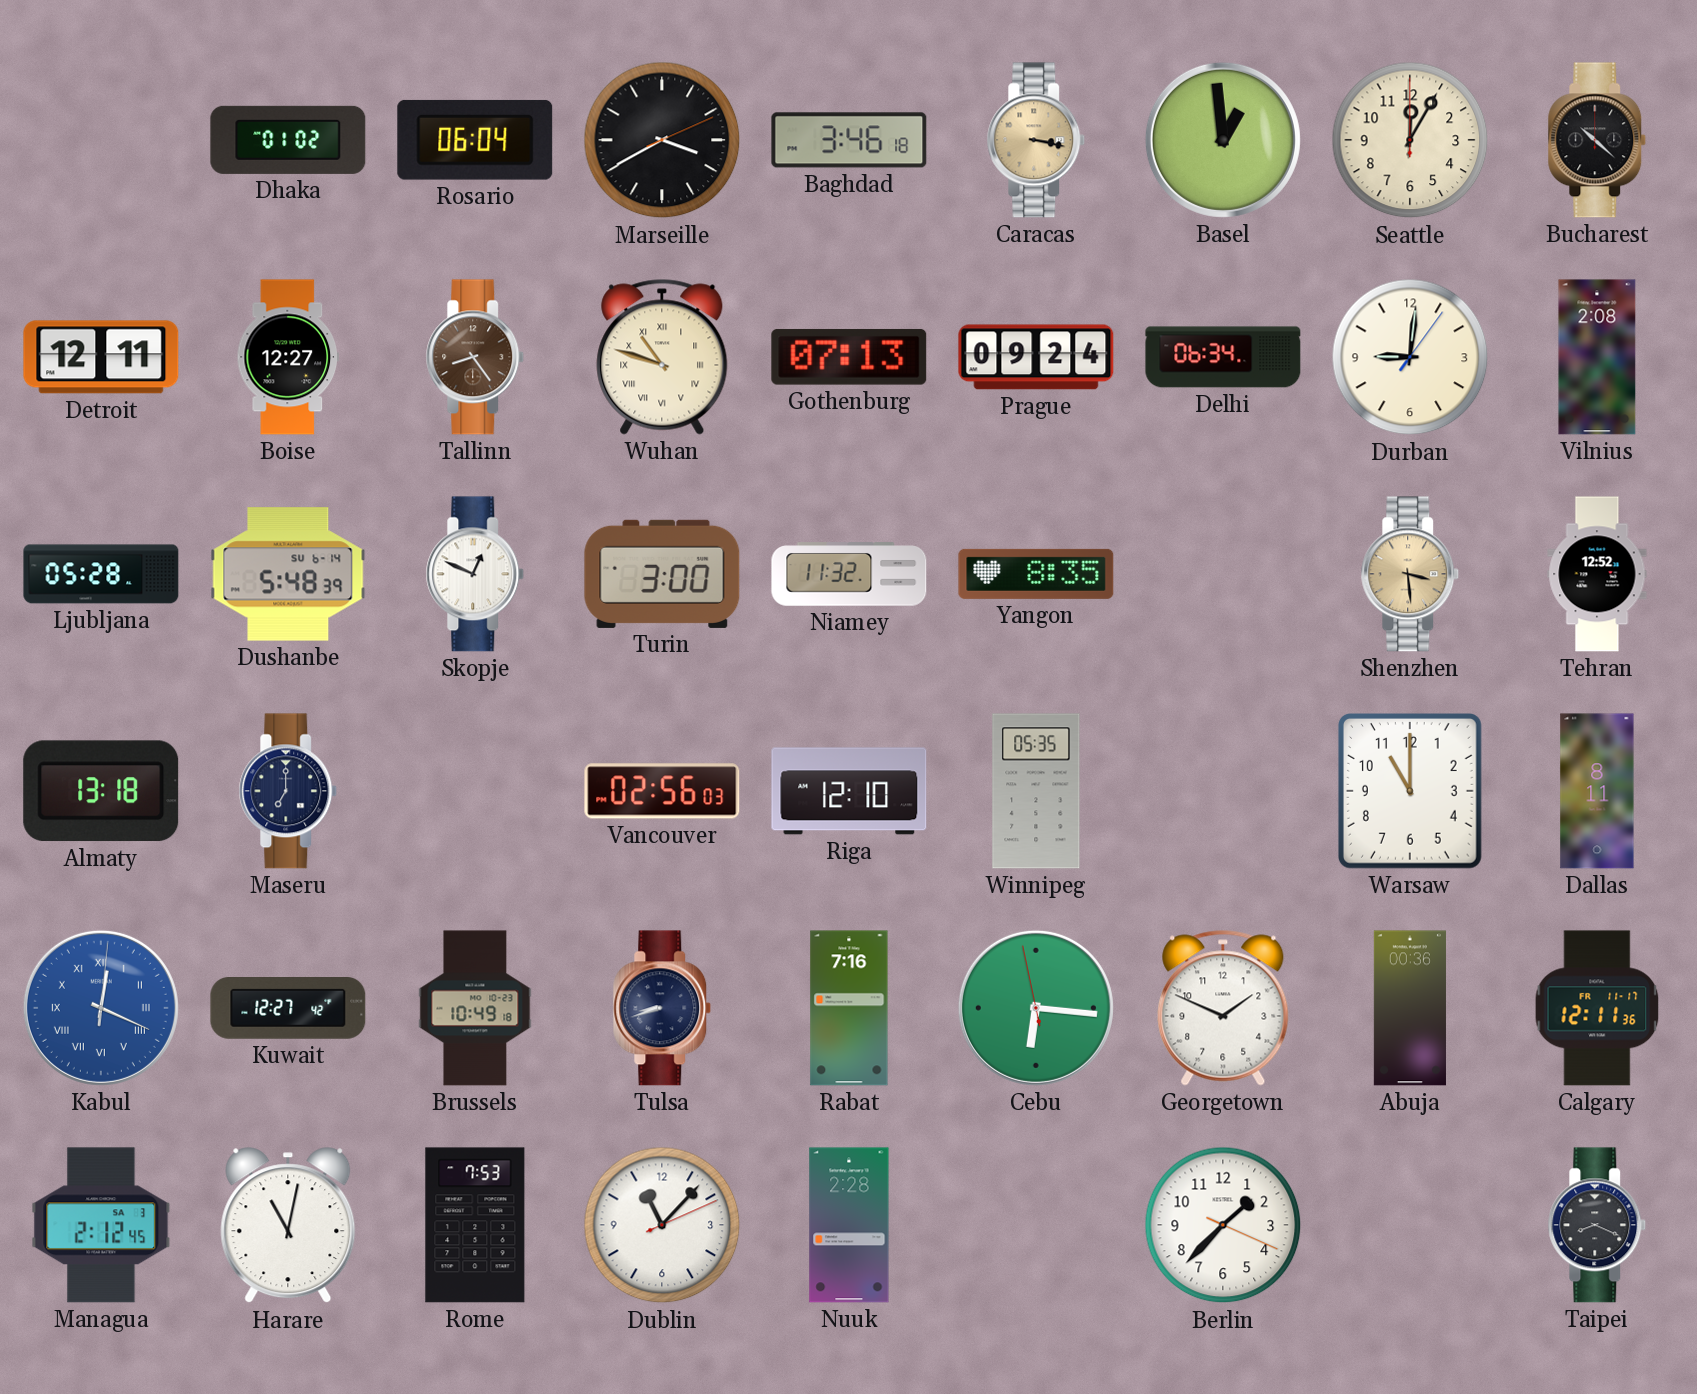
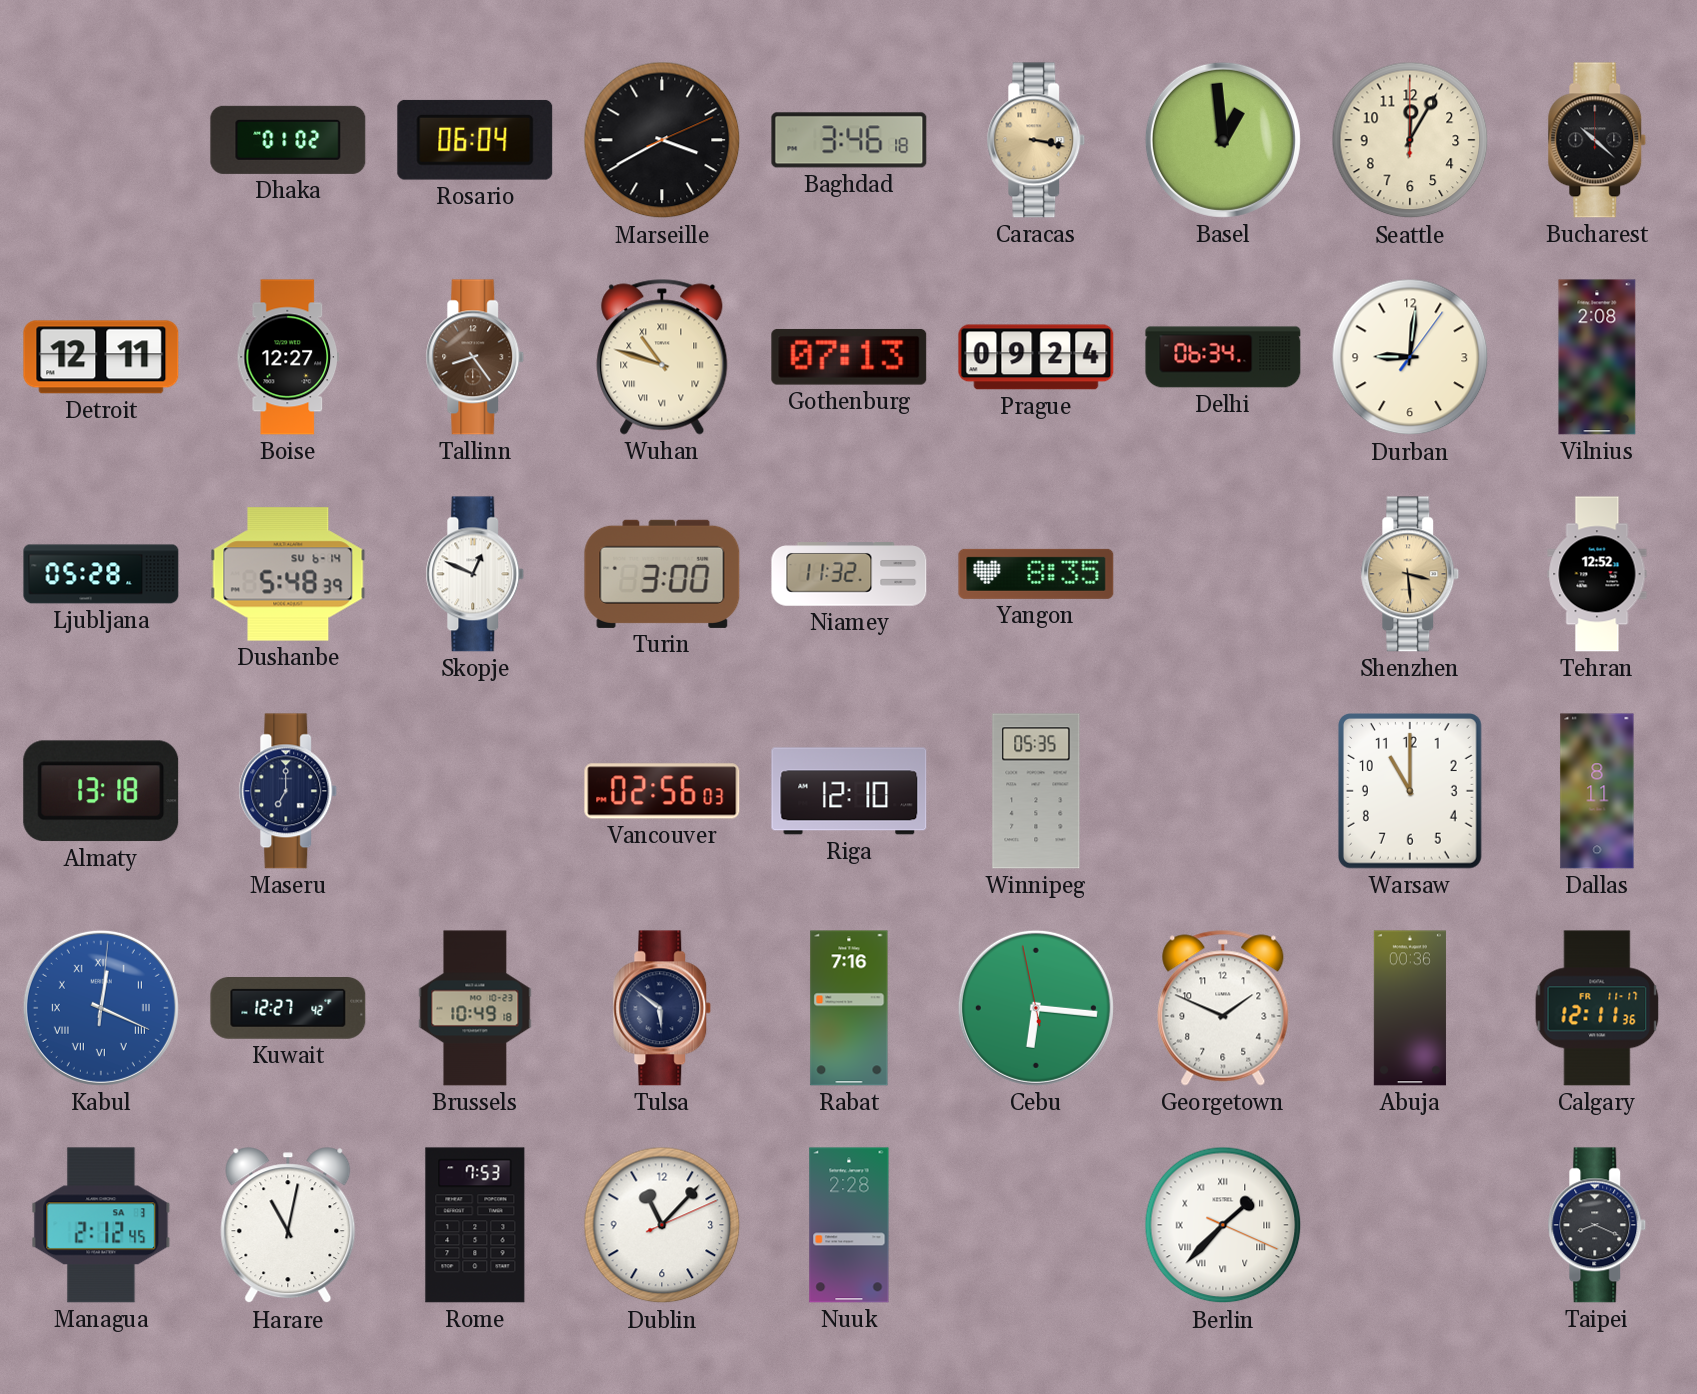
Tulsa: 8:42 -> 5:51
Berlin numerals: Arabic -> Roman
